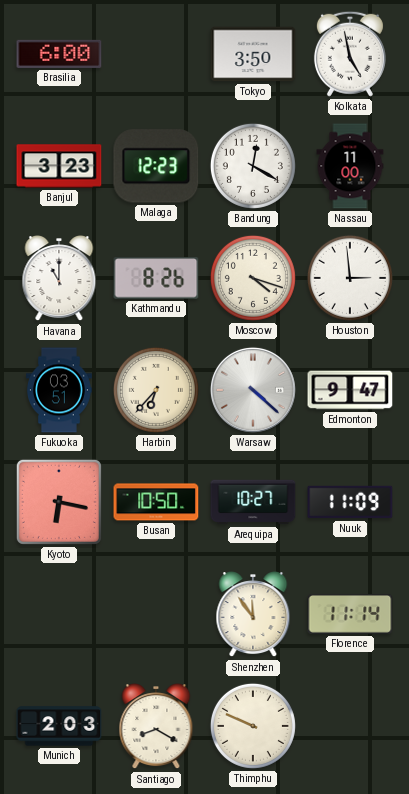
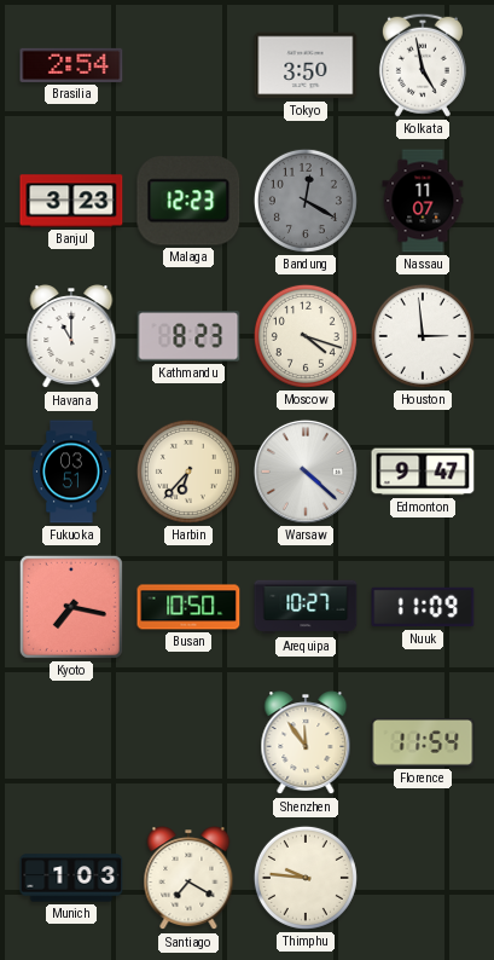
Brasilia: 6:00 -> 2:54
Bandung dial: white -> grey
Nassau: 11:00 -> 11:07
Kathmandu: 8:26 -> 8:23
Kyoto: 6:17 -> 7:17
Florence: 11:14 -> 11:54
Munich: 2:03 -> 1:03
Santiago: 8:20 -> 7:20
Thimphu: 9:49 -> 9:46
